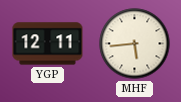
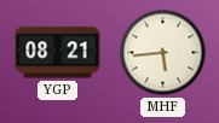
YGP: 12:11 -> 08:21
